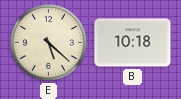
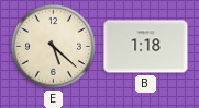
B: 10:18 -> 1:18
